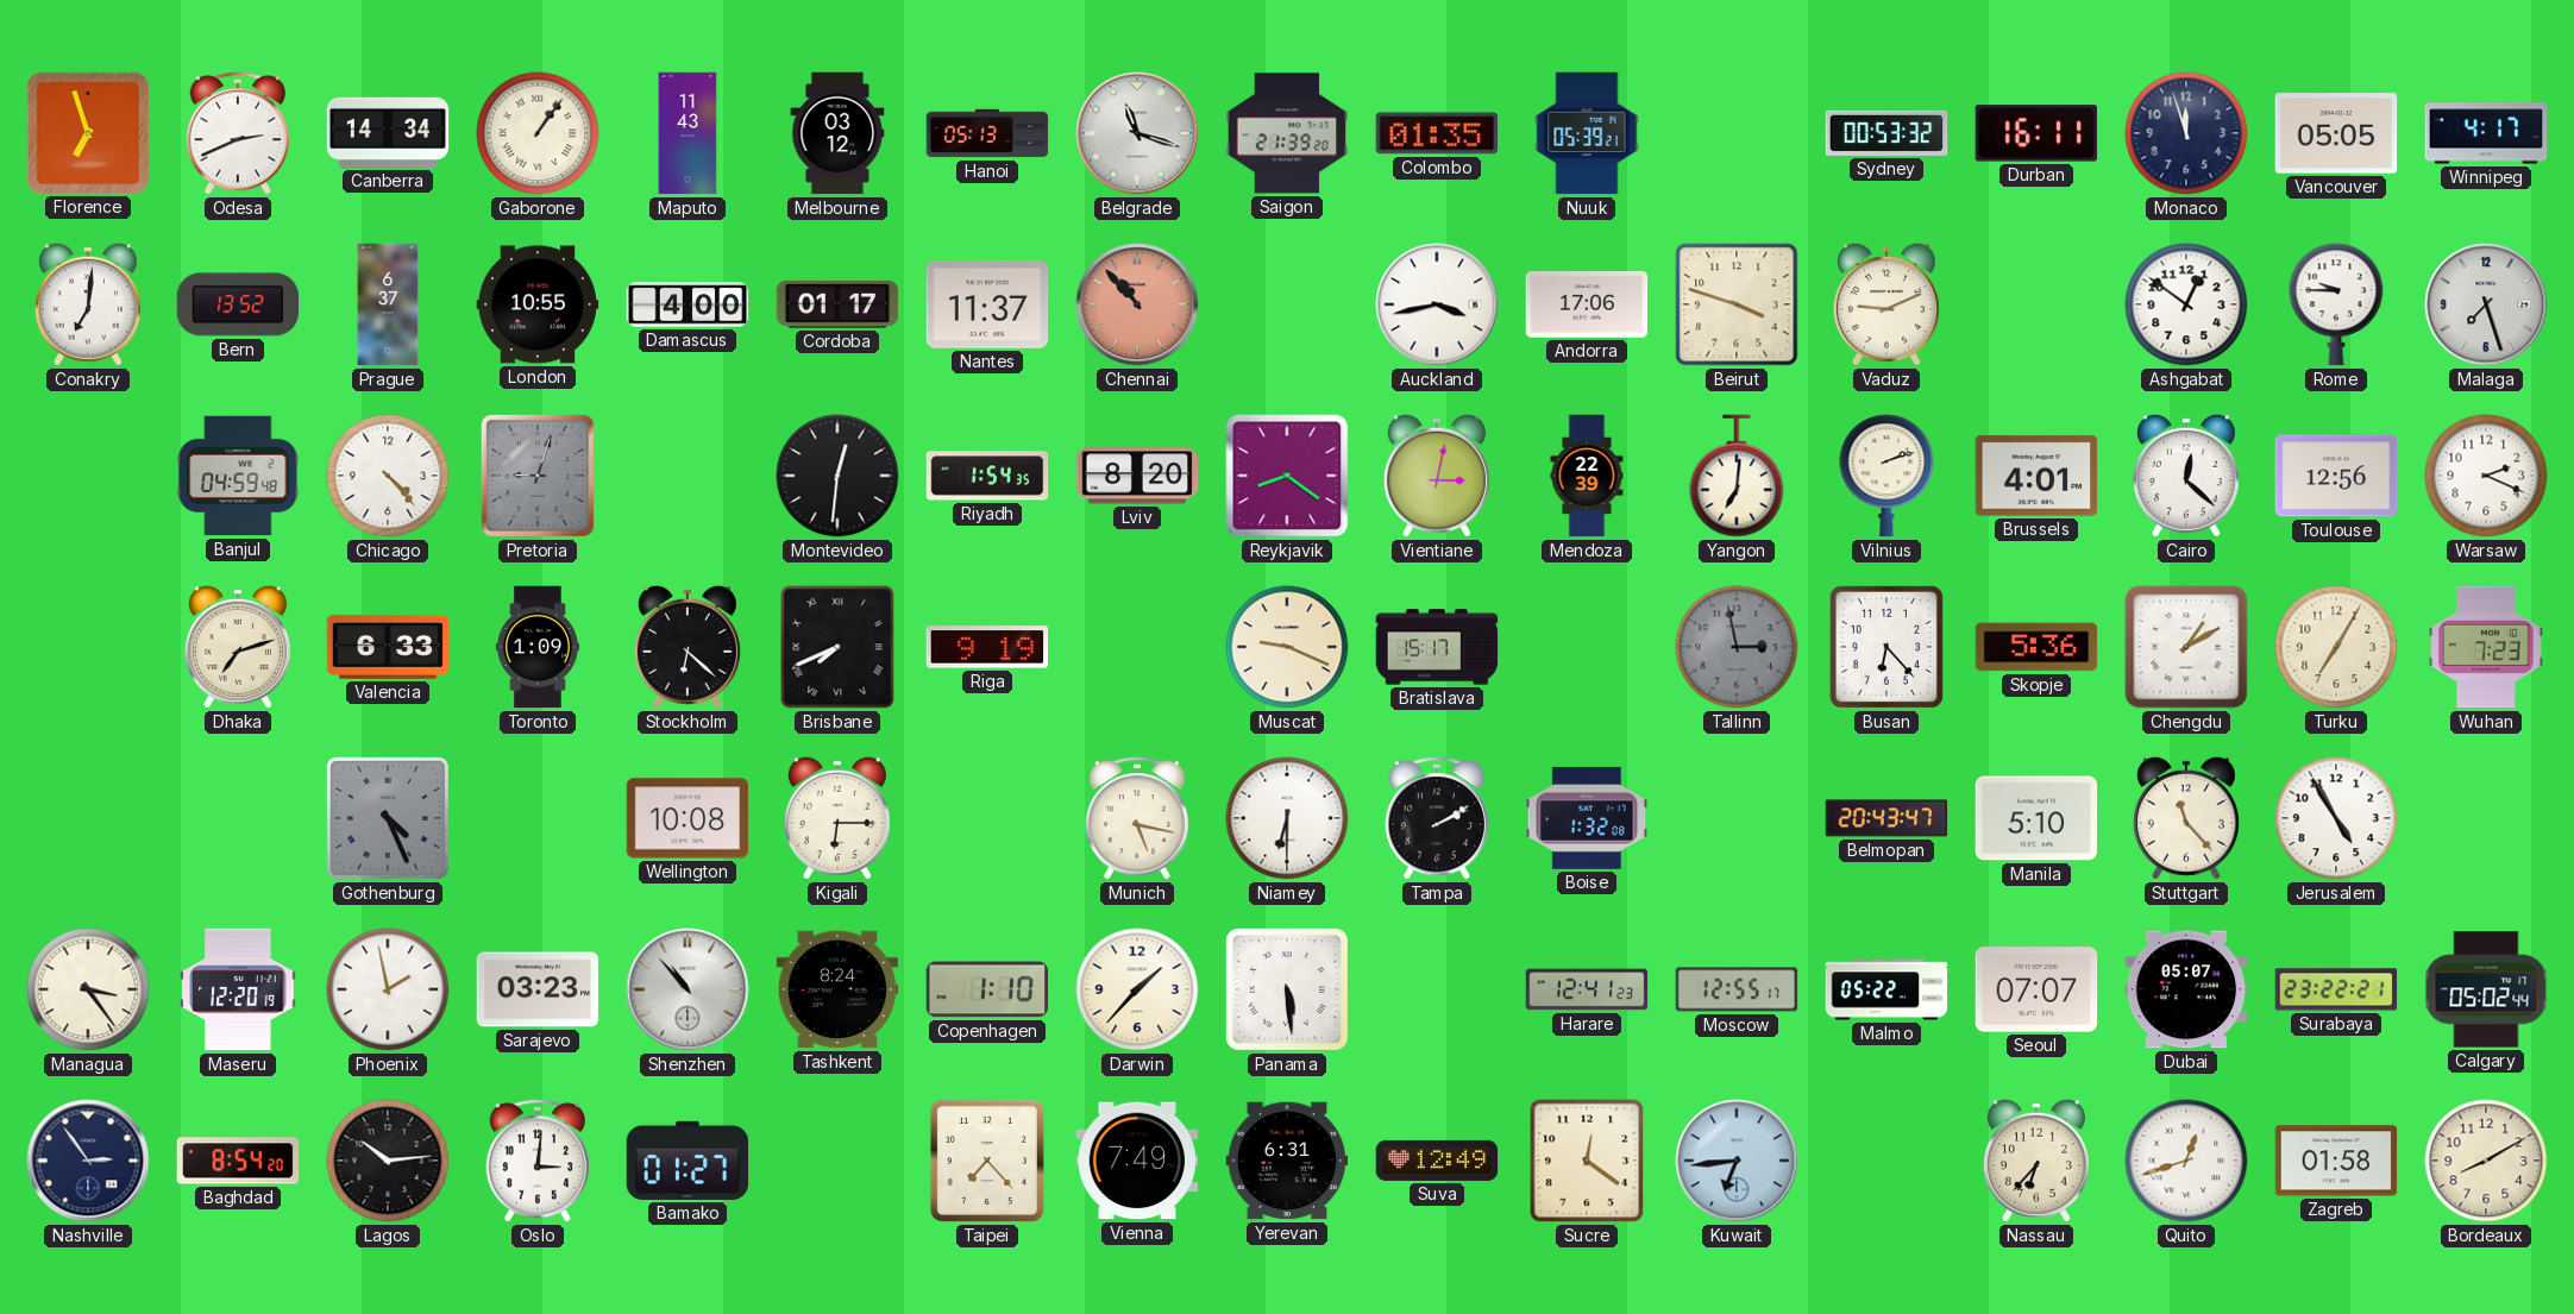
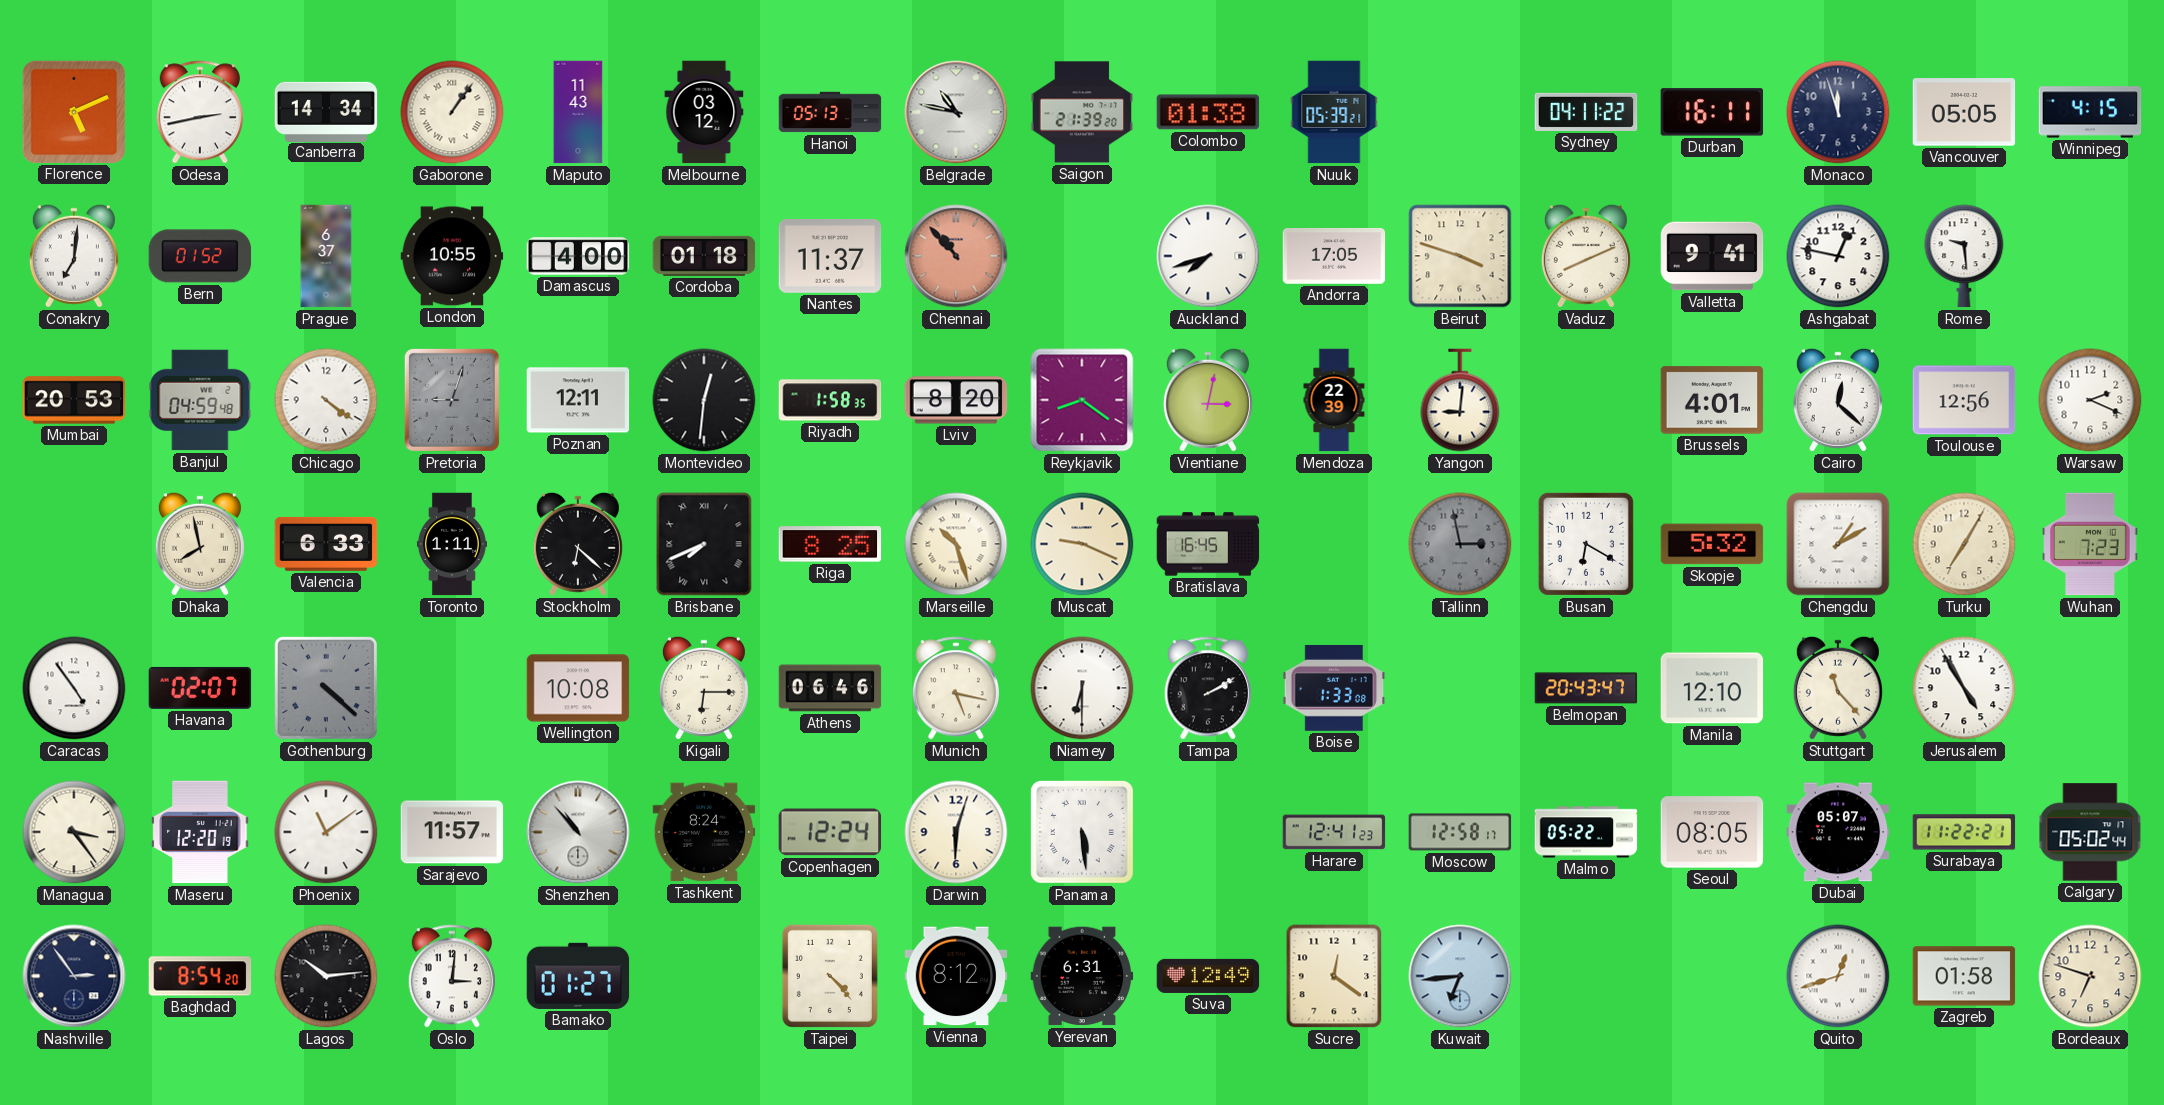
Florence: 6:57 -> 5:11
Odesa: 2:41 -> 2:43
Belgrade: 11:18 -> 10:47
Colombo: 01:35 -> 01:38
Sydney: 00:53 -> 04:11
Winnipeg: 4:17 -> 4:15
Bern: 13:52 -> 01:52
Cordoba: 01:17 -> 01:18
Auckland: 3:43 -> 7:42
Andorra: 17:06 -> 17:05
Vaduz: 9:11 -> 8:11
Valletta: none -> 9:41
Ashgabat: 12:51 -> 12:47
Rome: 9:45 -> 9:29
Malaga: 7:27 -> none
Mumbai: none -> 20:53
Chicago: 4:23 -> 4:21
Poznan: none -> 12:11
Riyadh: 1:54 -> 1:58
Yangon: 7:01 -> 9:01
Vilnius: 2:12 -> none
Dhaka: 7:12 -> 7:58
Toronto: 1:09 -> 1:11
Riga: 9:19 -> 8:25
Marseille: none -> 10:27
Bratislava: 15:17 -> 16:45
Busan: 6:23 -> 6:20
Skopje: 5:36 -> 5:32
Caracas: none -> 4:54
Havana: none -> 02:07
Gothenburg: 4:26 -> 4:22
Athens: none -> 06:46
Boise: 1:32 -> 1:33
Manila: 5:10 -> 12:10
Phoenix: 1:58 -> 11:09
Sarajevo: 03:23 -> 11:57
Copenhagen: 1:10 -> 12:24
Darwin: 1:37 -> 6:03
Moscow: 12:55 -> 12:58
Seoul: 07:07 -> 08:05
Surabaya: 23:22 -> 11:22
Taipei: 7:23 -> 4:23
Vienna: 7:49 -> 8:12
Nassau: 6:37 -> none
Bordeaux: 8:10 -> 6:48
